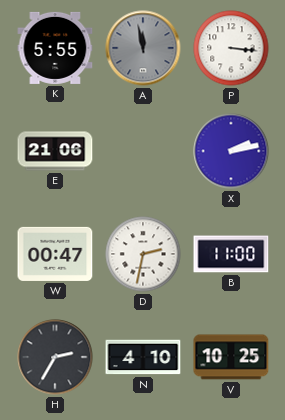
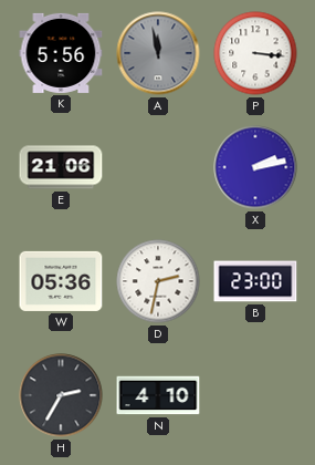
K: 5:55 -> 5:56
W: 00:47 -> 05:36
B: 11:00 -> 23:00
V: 10:25 -> none
